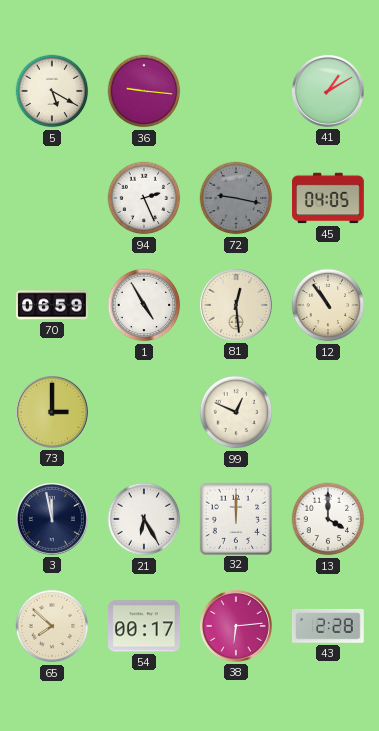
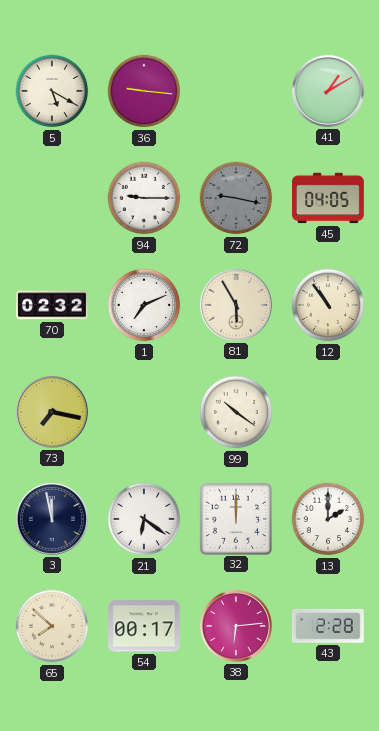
94: 2:26 -> 9:15
70: 06:59 -> 02:32
1: 4:55 -> 7:11
81: 12:29 -> 5:55
73: 3:00 -> 7:17
99: 12:49 -> 10:21
21: 6:25 -> 6:21
13: 4:00 -> 2:00
